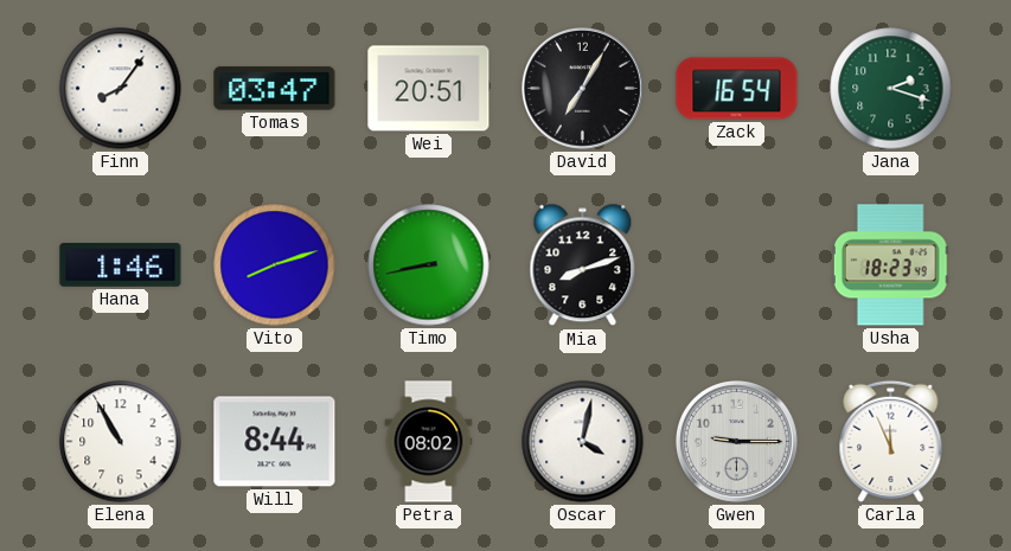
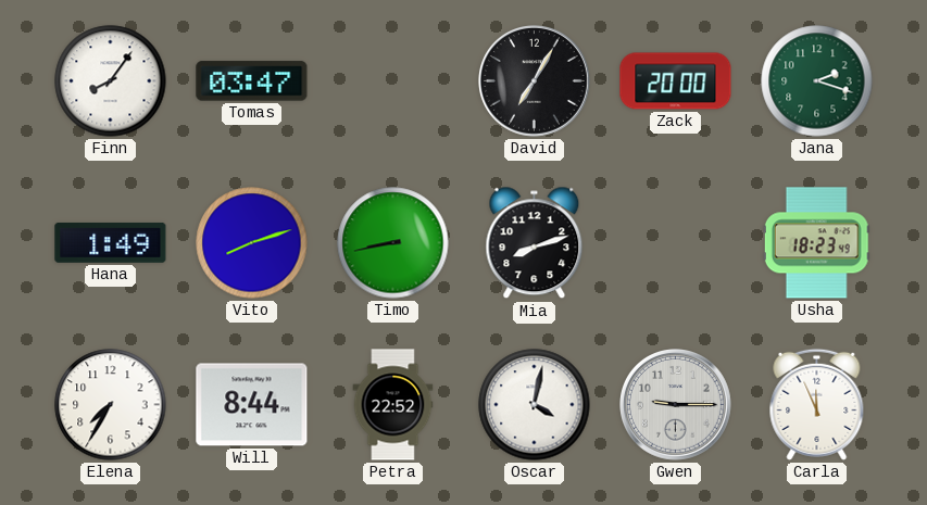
Wei: 20:51 -> none
Zack: 16:54 -> 20:00
Hana: 1:46 -> 1:49
Elena: 10:55 -> 7:35
Petra: 08:02 -> 22:52
